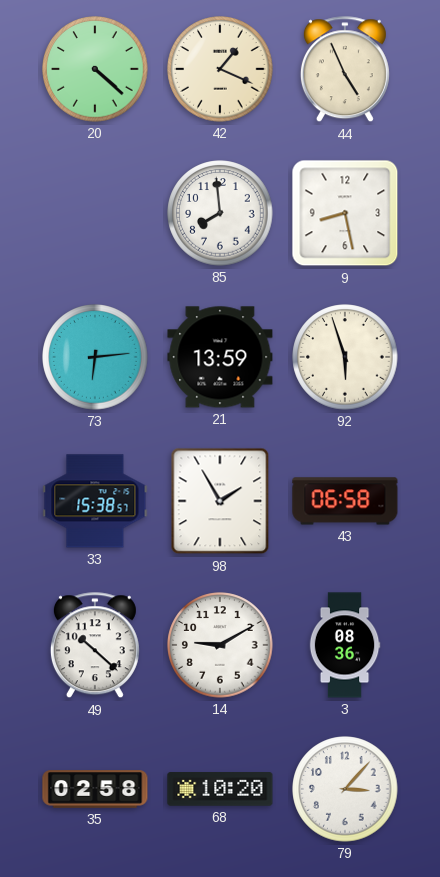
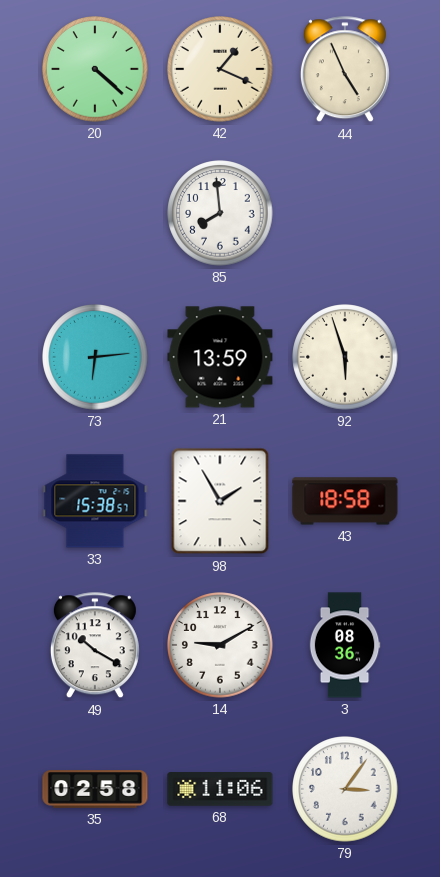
9: 8:28 -> none
43: 06:58 -> 18:58
49: 10:22 -> 10:20
68: 10:20 -> 11:06
79: 3:07 -> 3:06
